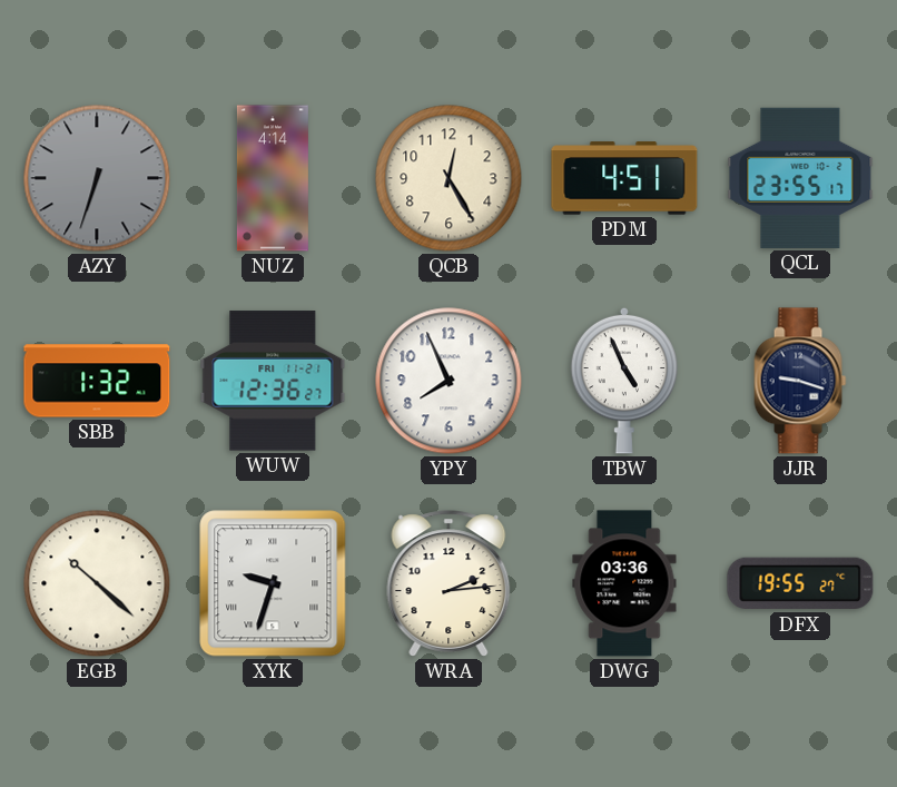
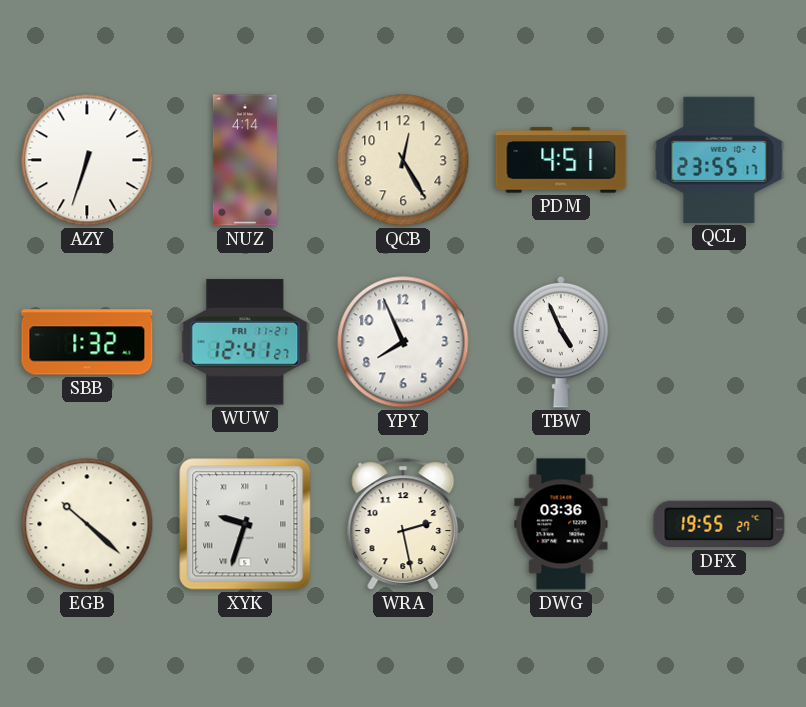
AZY dial: grey -> white
WUW: 12:36 -> 12:41
JJR: 9:18 -> none
WRA: 2:14 -> 2:28
